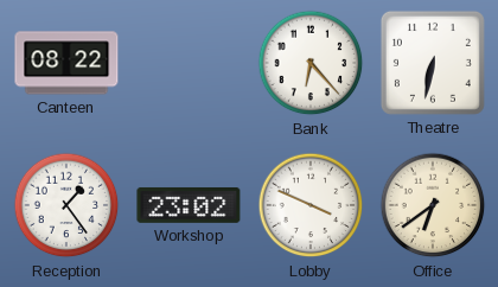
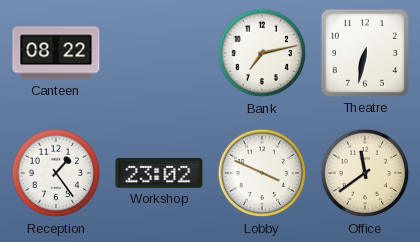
Bank: 6:23 -> 7:13
Office: 6:39 -> 11:39
